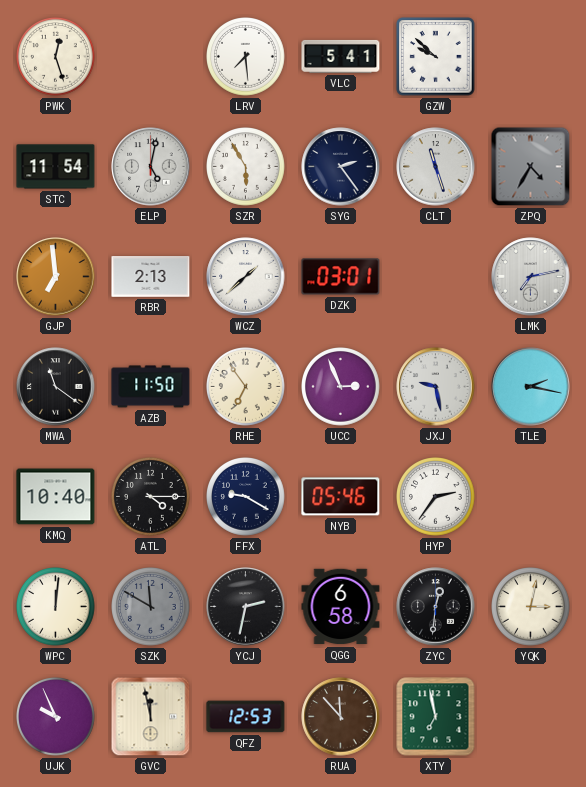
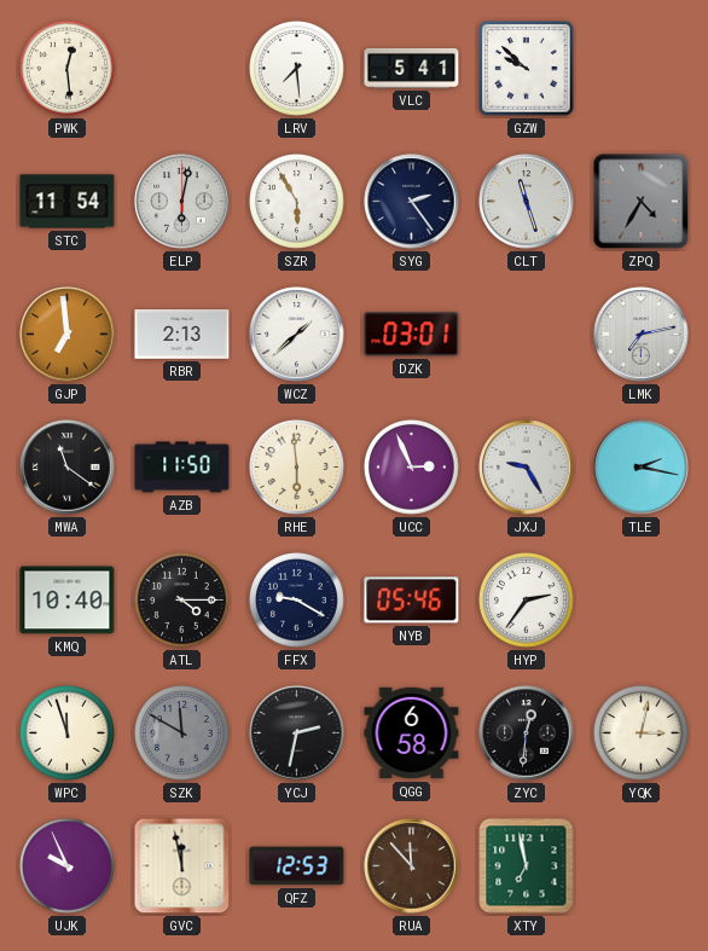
PWK: 12:27 -> 12:29
ELP: 5:02 -> 6:02
RHE: 6:54 -> 5:59
JXJ: 9:28 -> 9:25
WPC: 12:01 -> 11:57
